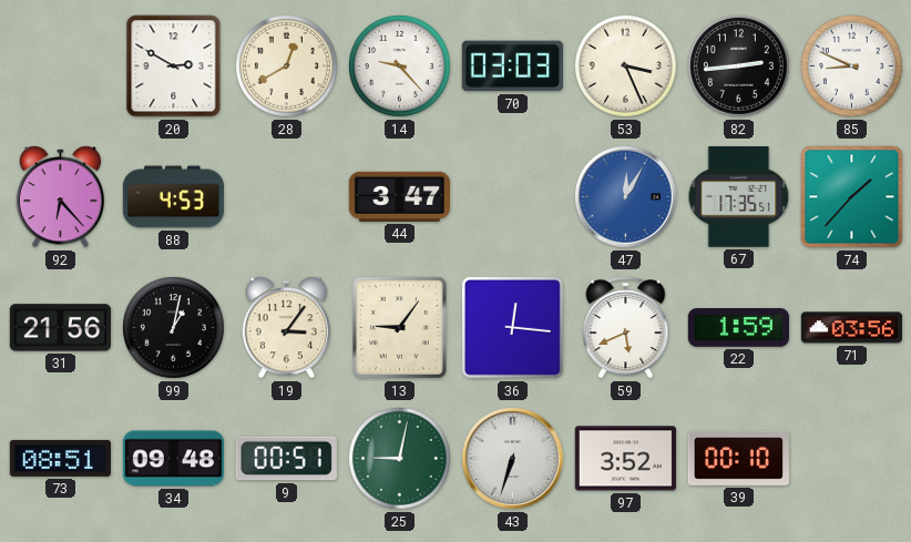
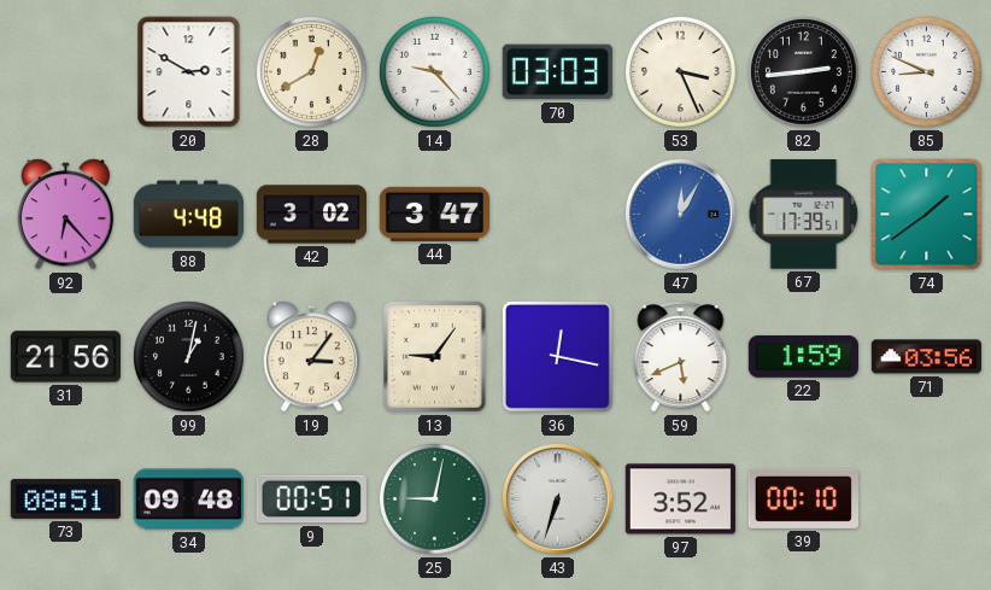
88: 4:53 -> 4:48
42: none -> 3:02
67: 17:35 -> 17:39
74: 1:37 -> 1:39
36: 12:16 -> 12:17
